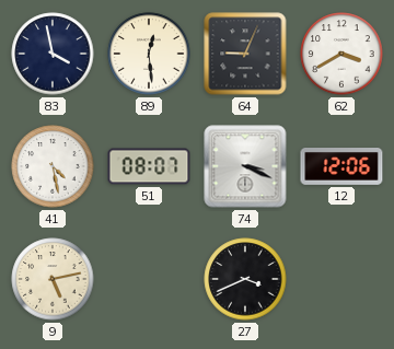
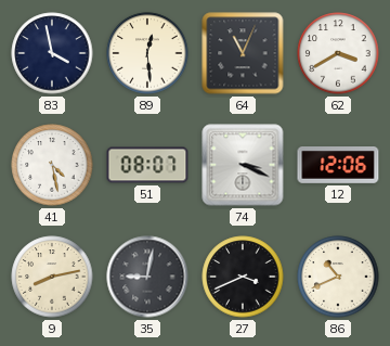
64: 9:04 -> 11:04
9: 5:13 -> 8:13
35: none -> 9:02
86: none -> 10:41
